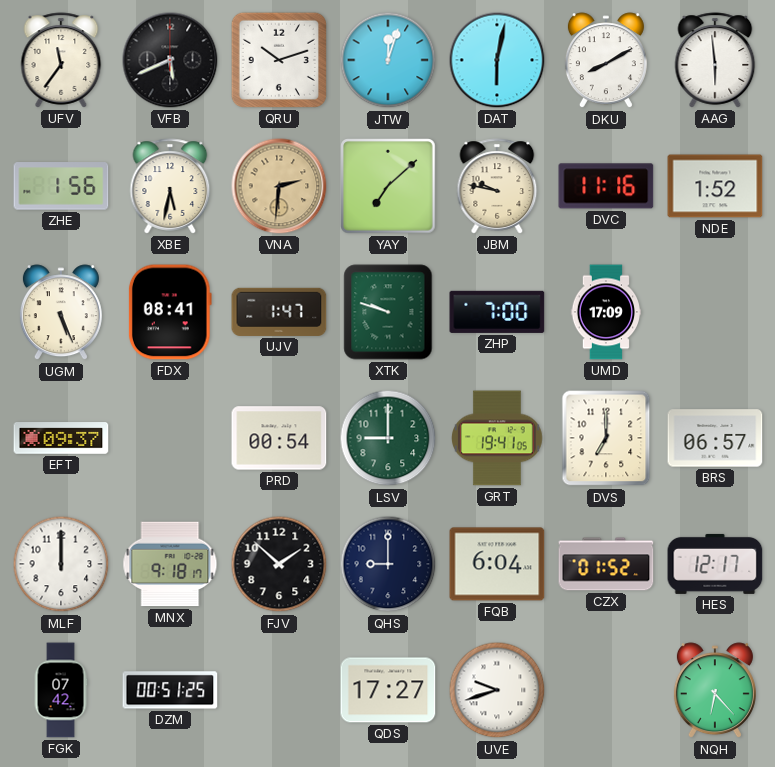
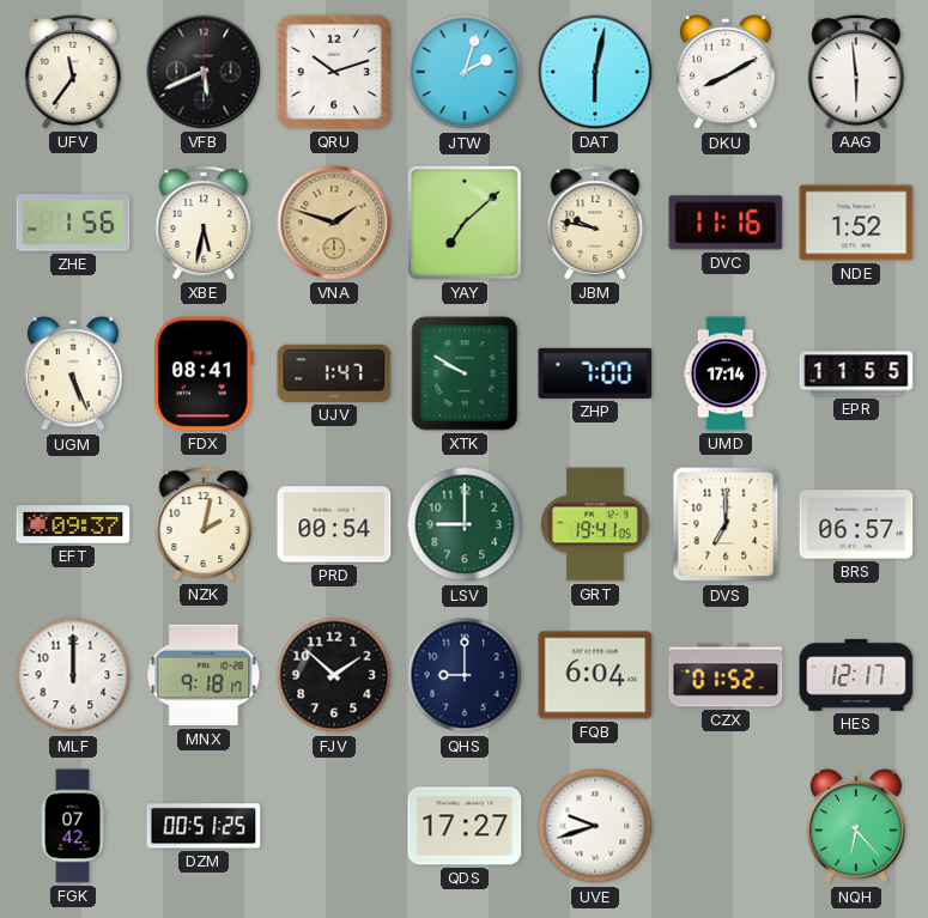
JTW: 12:03 -> 2:03
VNA: 2:31 -> 1:48
XTK: 9:48 -> 9:50
UMD: 17:09 -> 17:14
EPR: none -> 11:55
NZK: none -> 2:02
